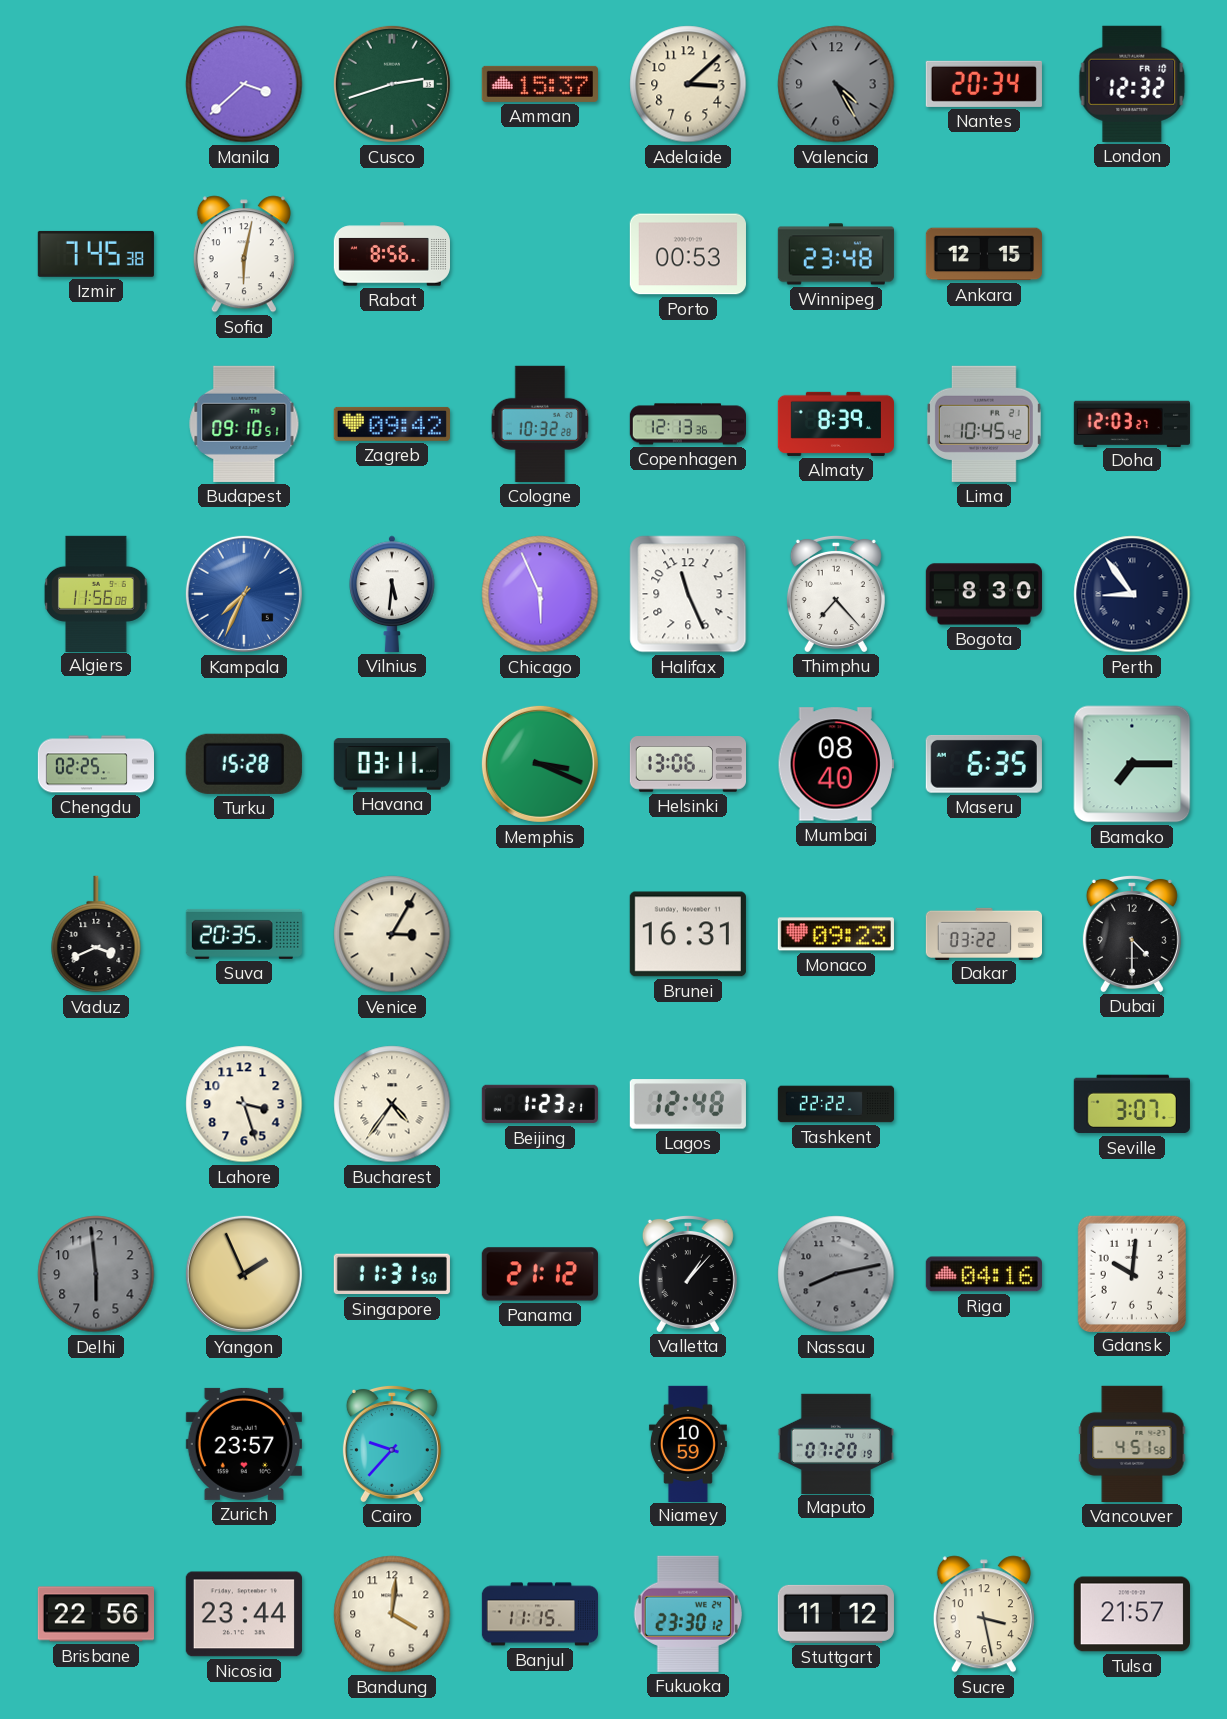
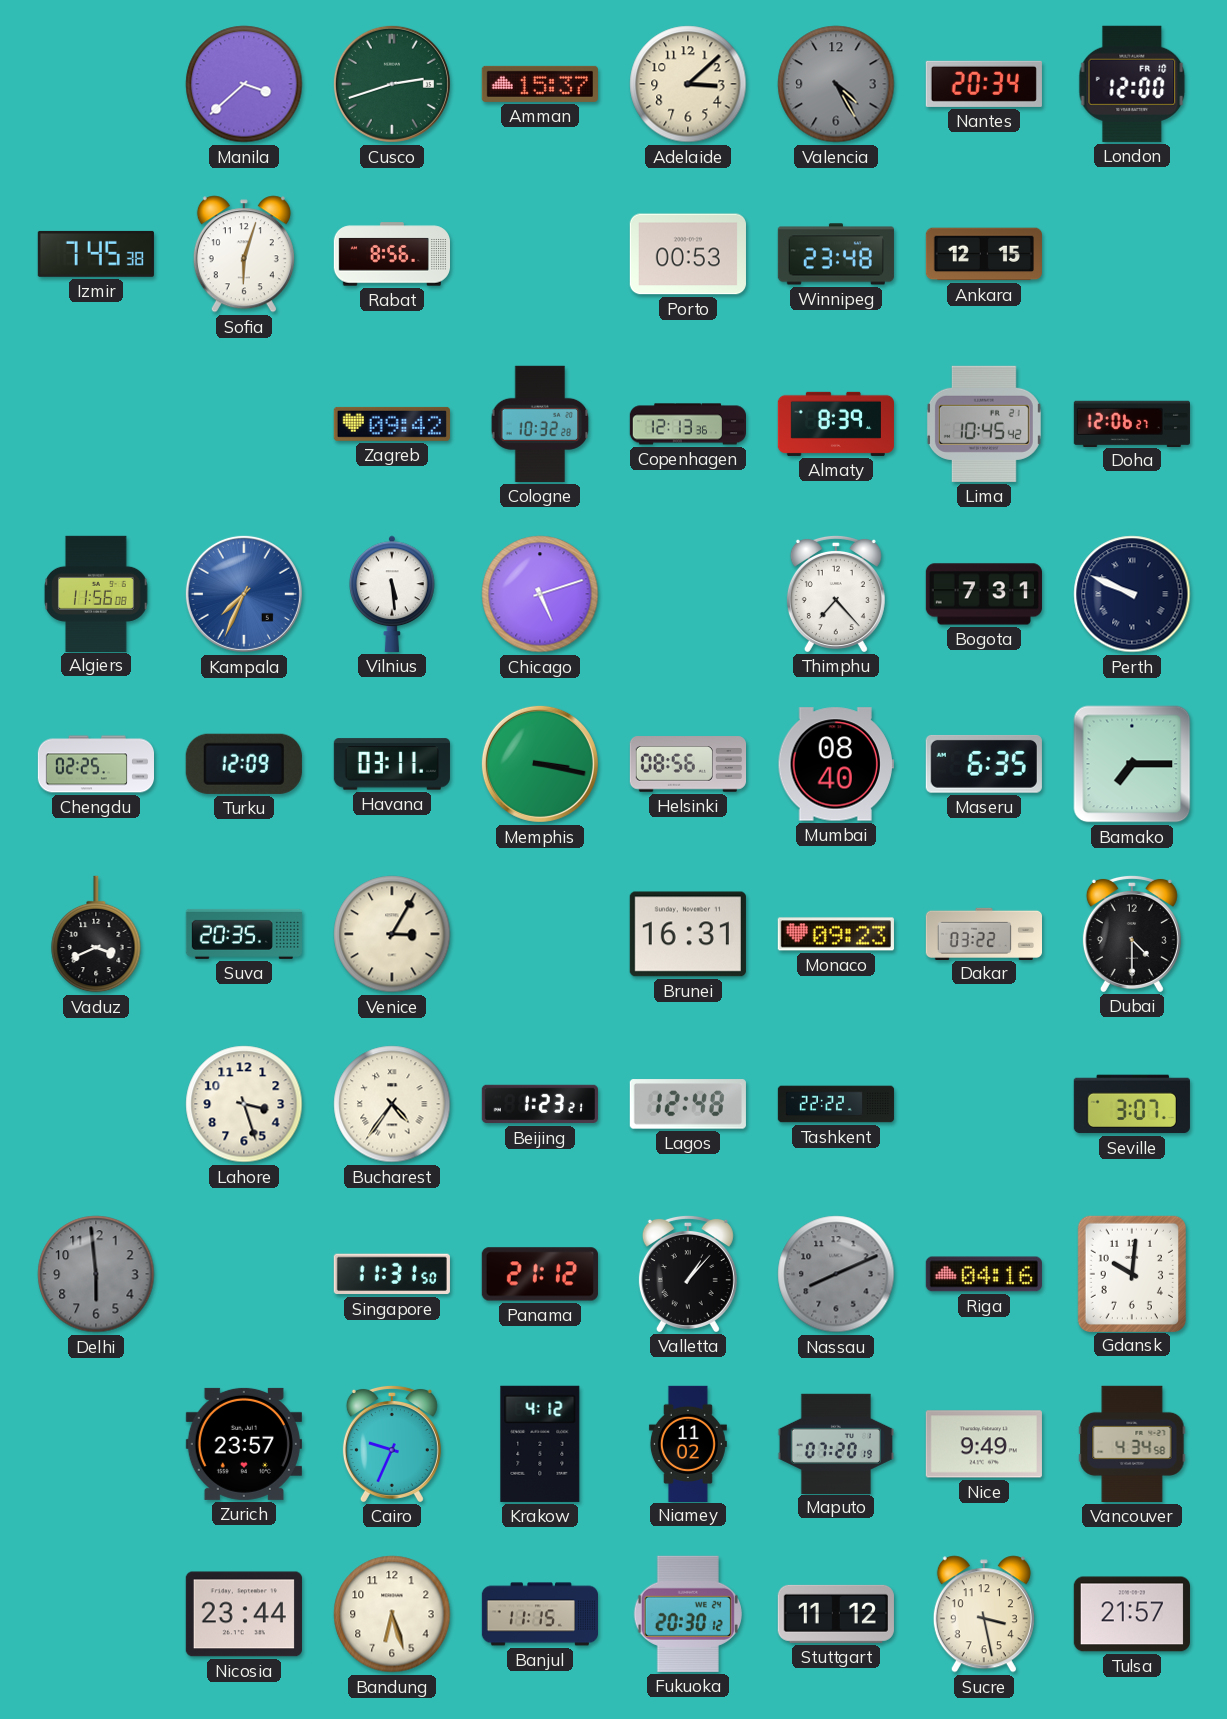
London: 12:32 -> 12:00
Sofia: 6:02 -> 6:03
Budapest: 09:10 -> none
Doha: 12:03 -> 12:06
Vilnius: 5:31 -> 5:29
Chicago: 5:56 -> 5:12
Halifax: 11:26 -> none
Bogota: 8:30 -> 7:31
Perth: 8:54 -> 9:49
Turku: 15:28 -> 12:09
Memphis: 3:19 -> 3:17
Helsinki: 13:06 -> 08:56
Yangon: 1:56 -> none
Nassau: 8:13 -> 8:11
Cairo: 9:37 -> 9:34
Krakow: none -> 4:12
Niamey: 10:59 -> 11:02
Nice: none -> 9:49
Vancouver: 4:51 -> 4:34
Brisbane: 22:56 -> none
Bandung: 4:01 -> 6:27
Fukuoka: 23:30 -> 20:30
